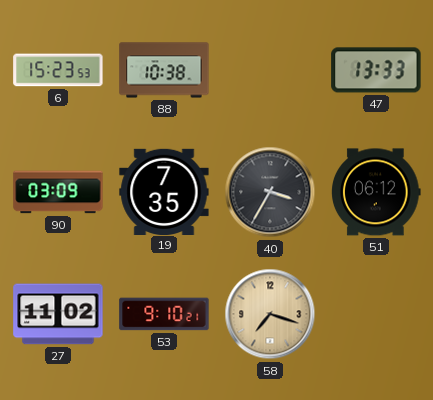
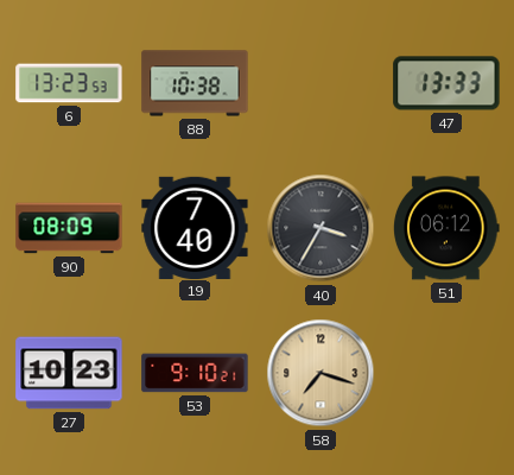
6: 15:23 -> 13:23
90: 03:09 -> 08:09
19: 7:35 -> 7:40
27: 11:02 -> 10:23
